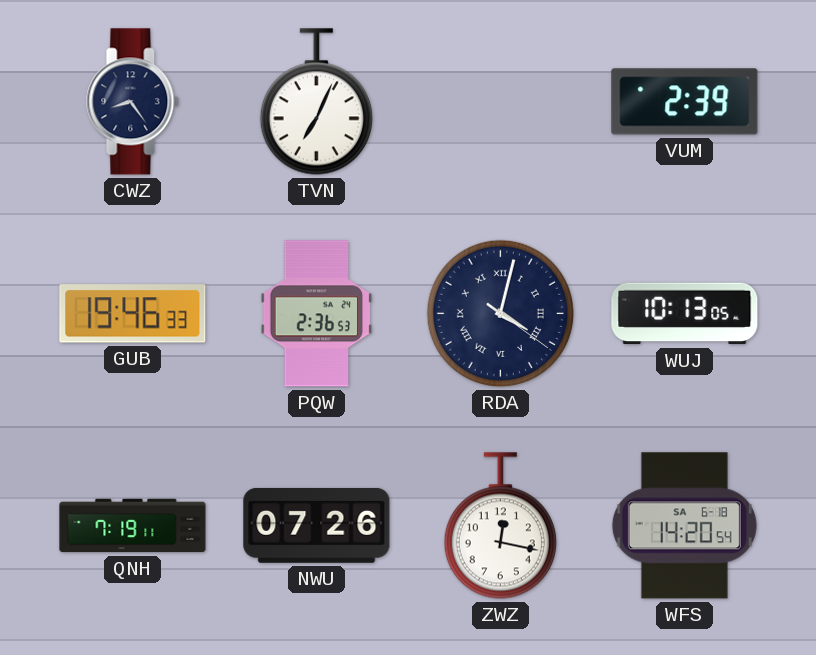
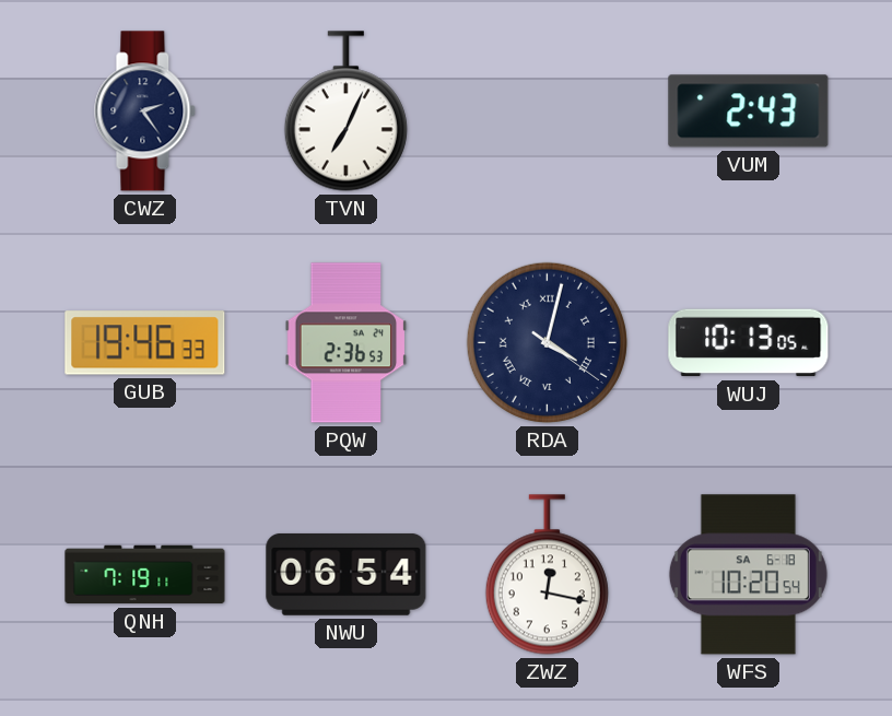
CWZ: 8:24 -> 2:24
VUM: 2:39 -> 2:43
NWU: 07:26 -> 06:54
WFS: 14:20 -> 10:20
